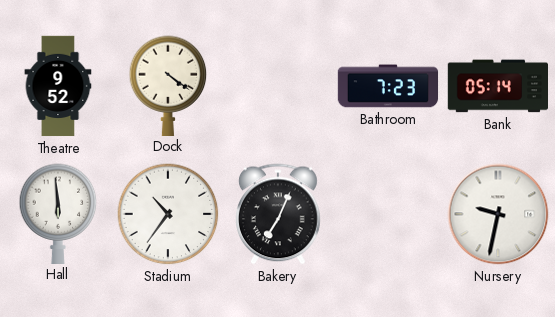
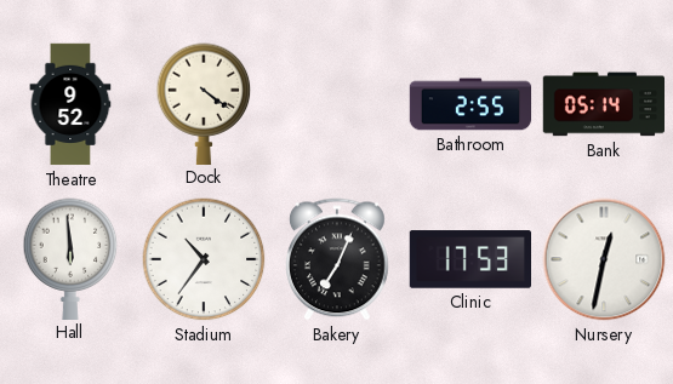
Bathroom: 7:23 -> 2:55
Clinic: none -> 17:53
Nursery: 9:32 -> 12:32
